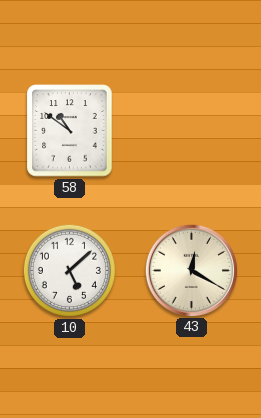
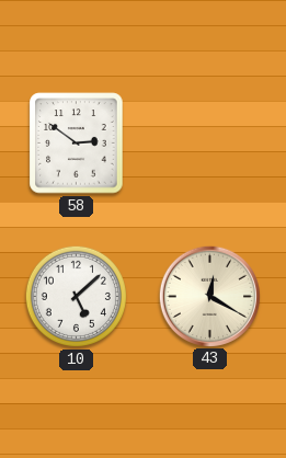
58: 10:51 -> 2:51
